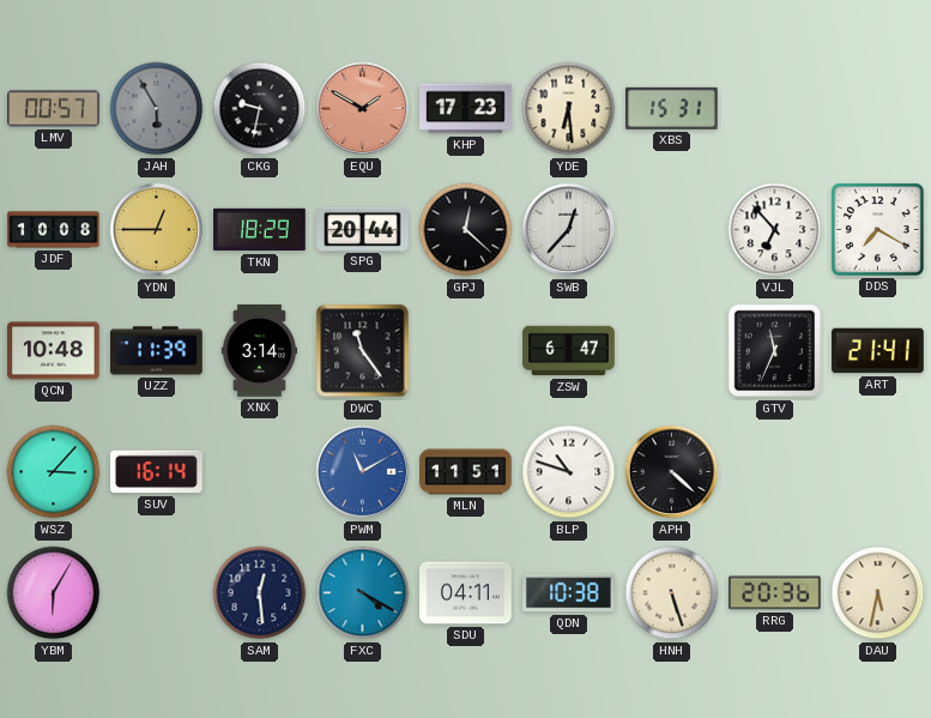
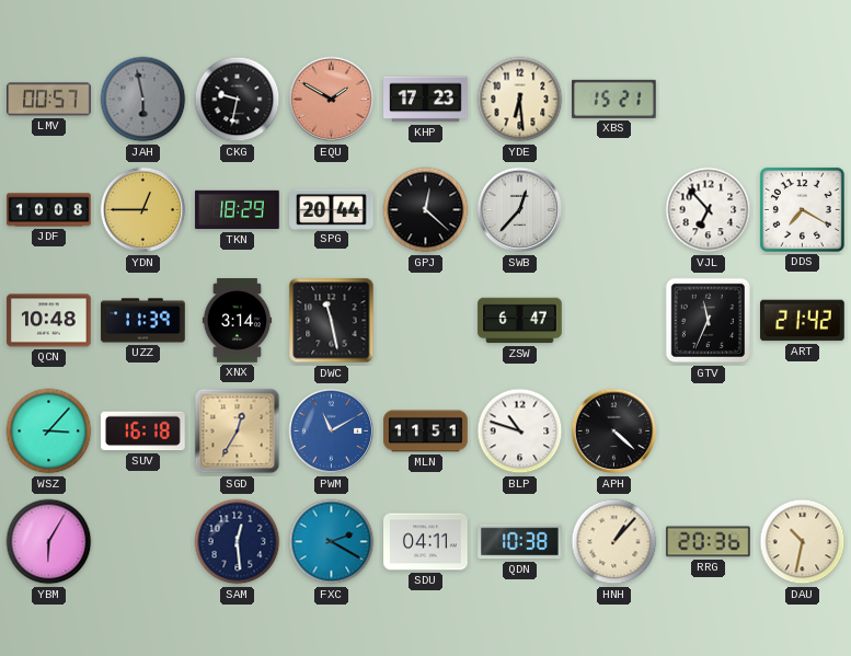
JAH: 5:55 -> 5:58
XBS: 15:31 -> 15:21
DWC: 11:24 -> 11:28
ART: 21:41 -> 21:42
SUV: 16:14 -> 16:18
SGD: none -> 12:35
FXC: 4:20 -> 2:20
HNH: 5:27 -> 1:07
DAU: 5:32 -> 10:32
